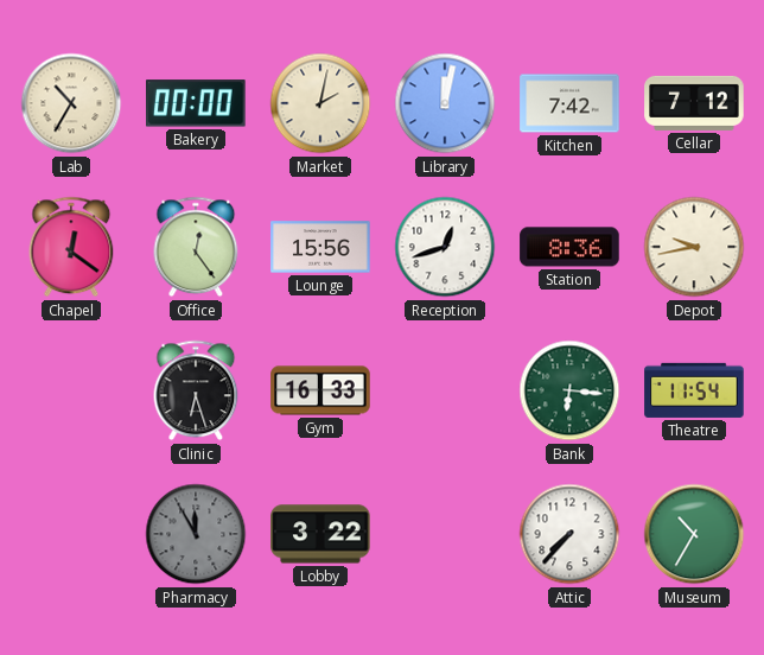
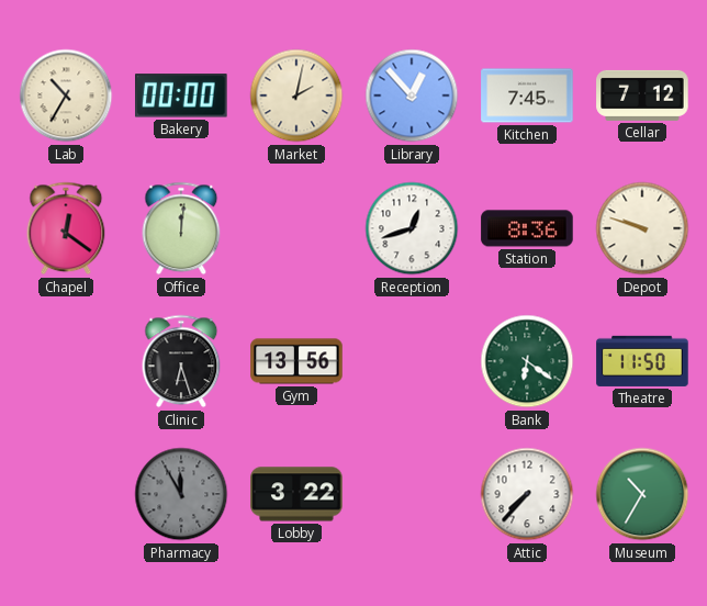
Library: 12:02 -> 12:53
Kitchen: 7:42 -> 7:45
Office: 12:24 -> 12:01
Lounge: 15:56 -> none
Depot: 9:43 -> 9:48
Gym: 16:33 -> 13:56
Bank: 6:16 -> 6:21
Theatre: 11:54 -> 11:50
